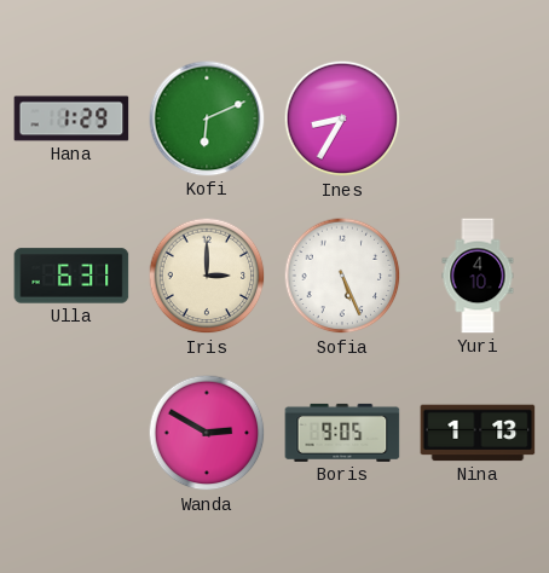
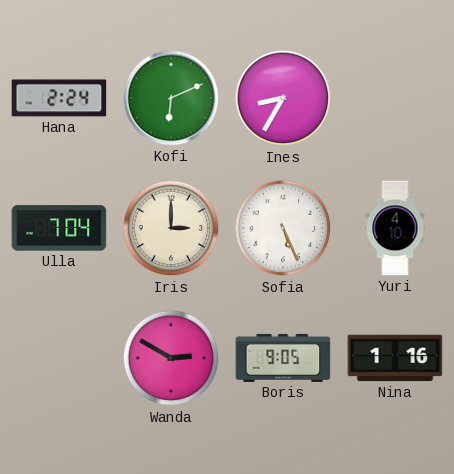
Hana: 1:29 -> 2:24
Ulla: 6:31 -> 7:04
Nina: 1:13 -> 1:16
